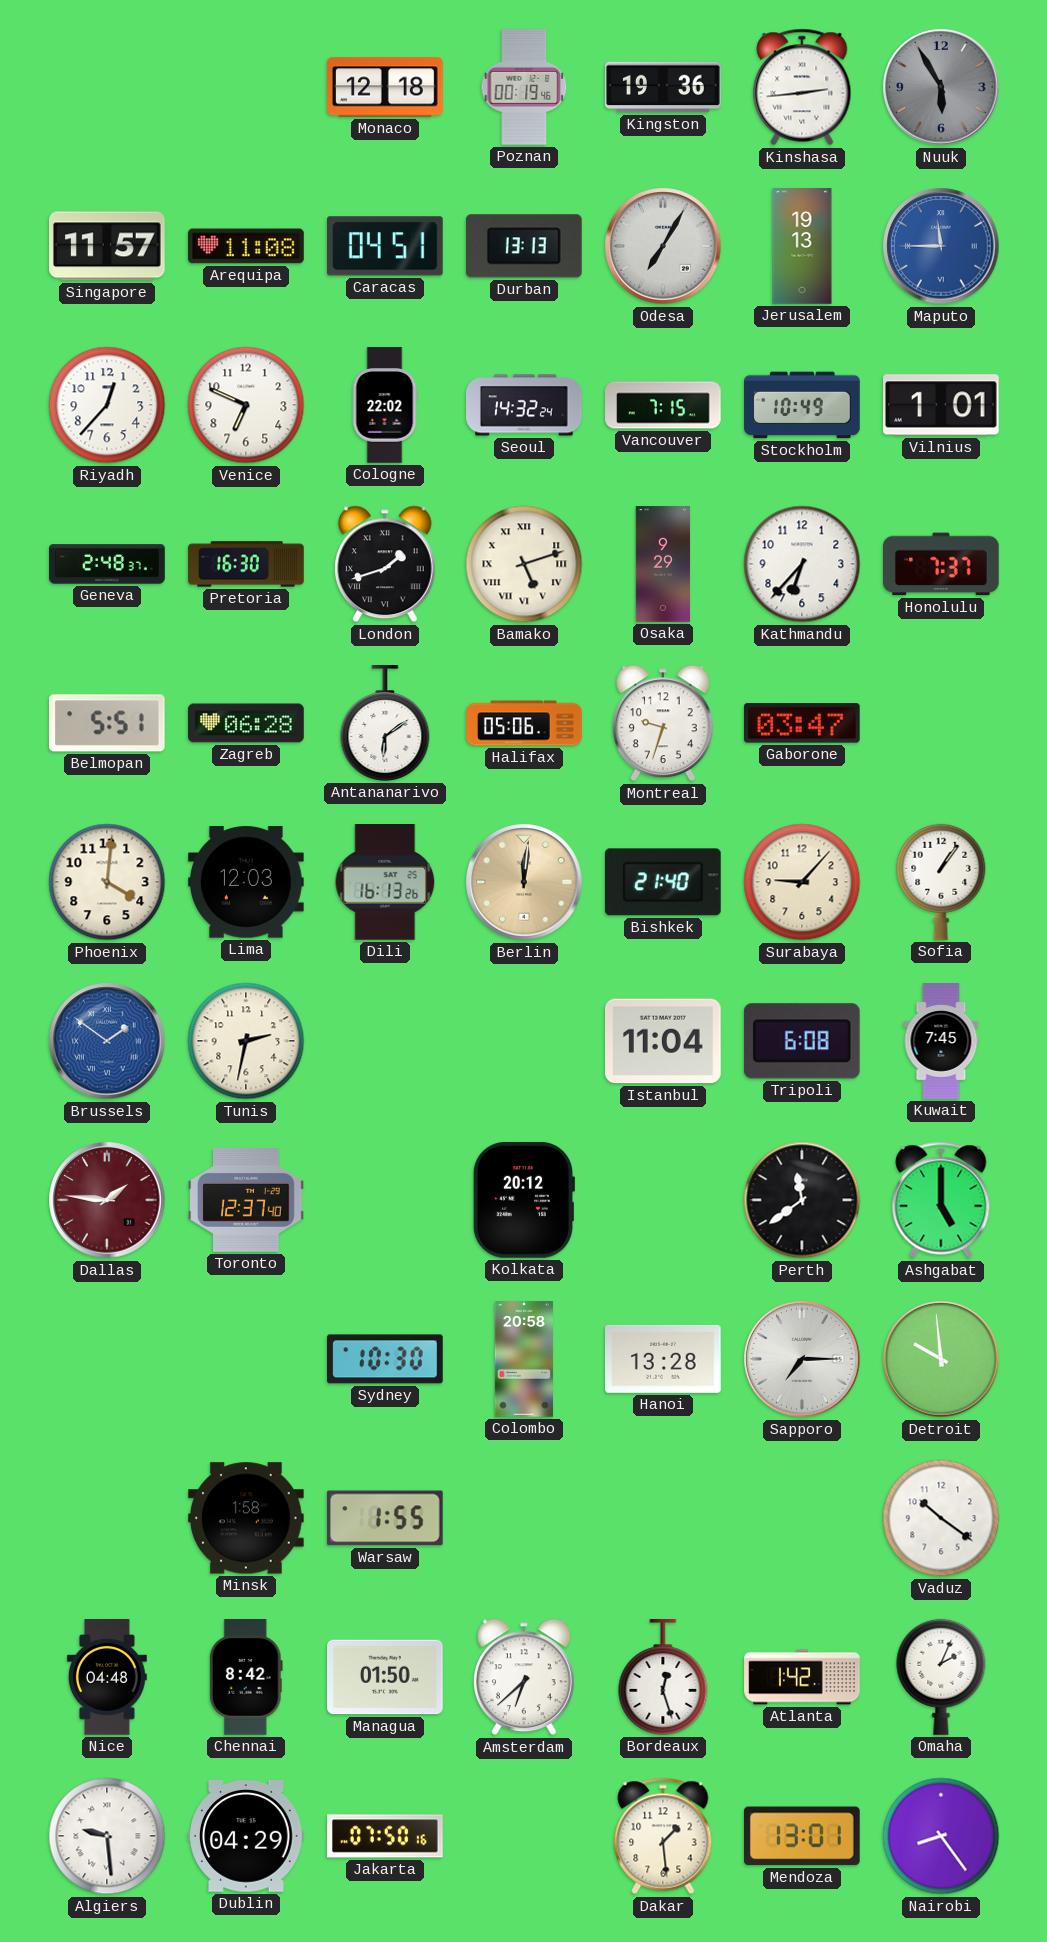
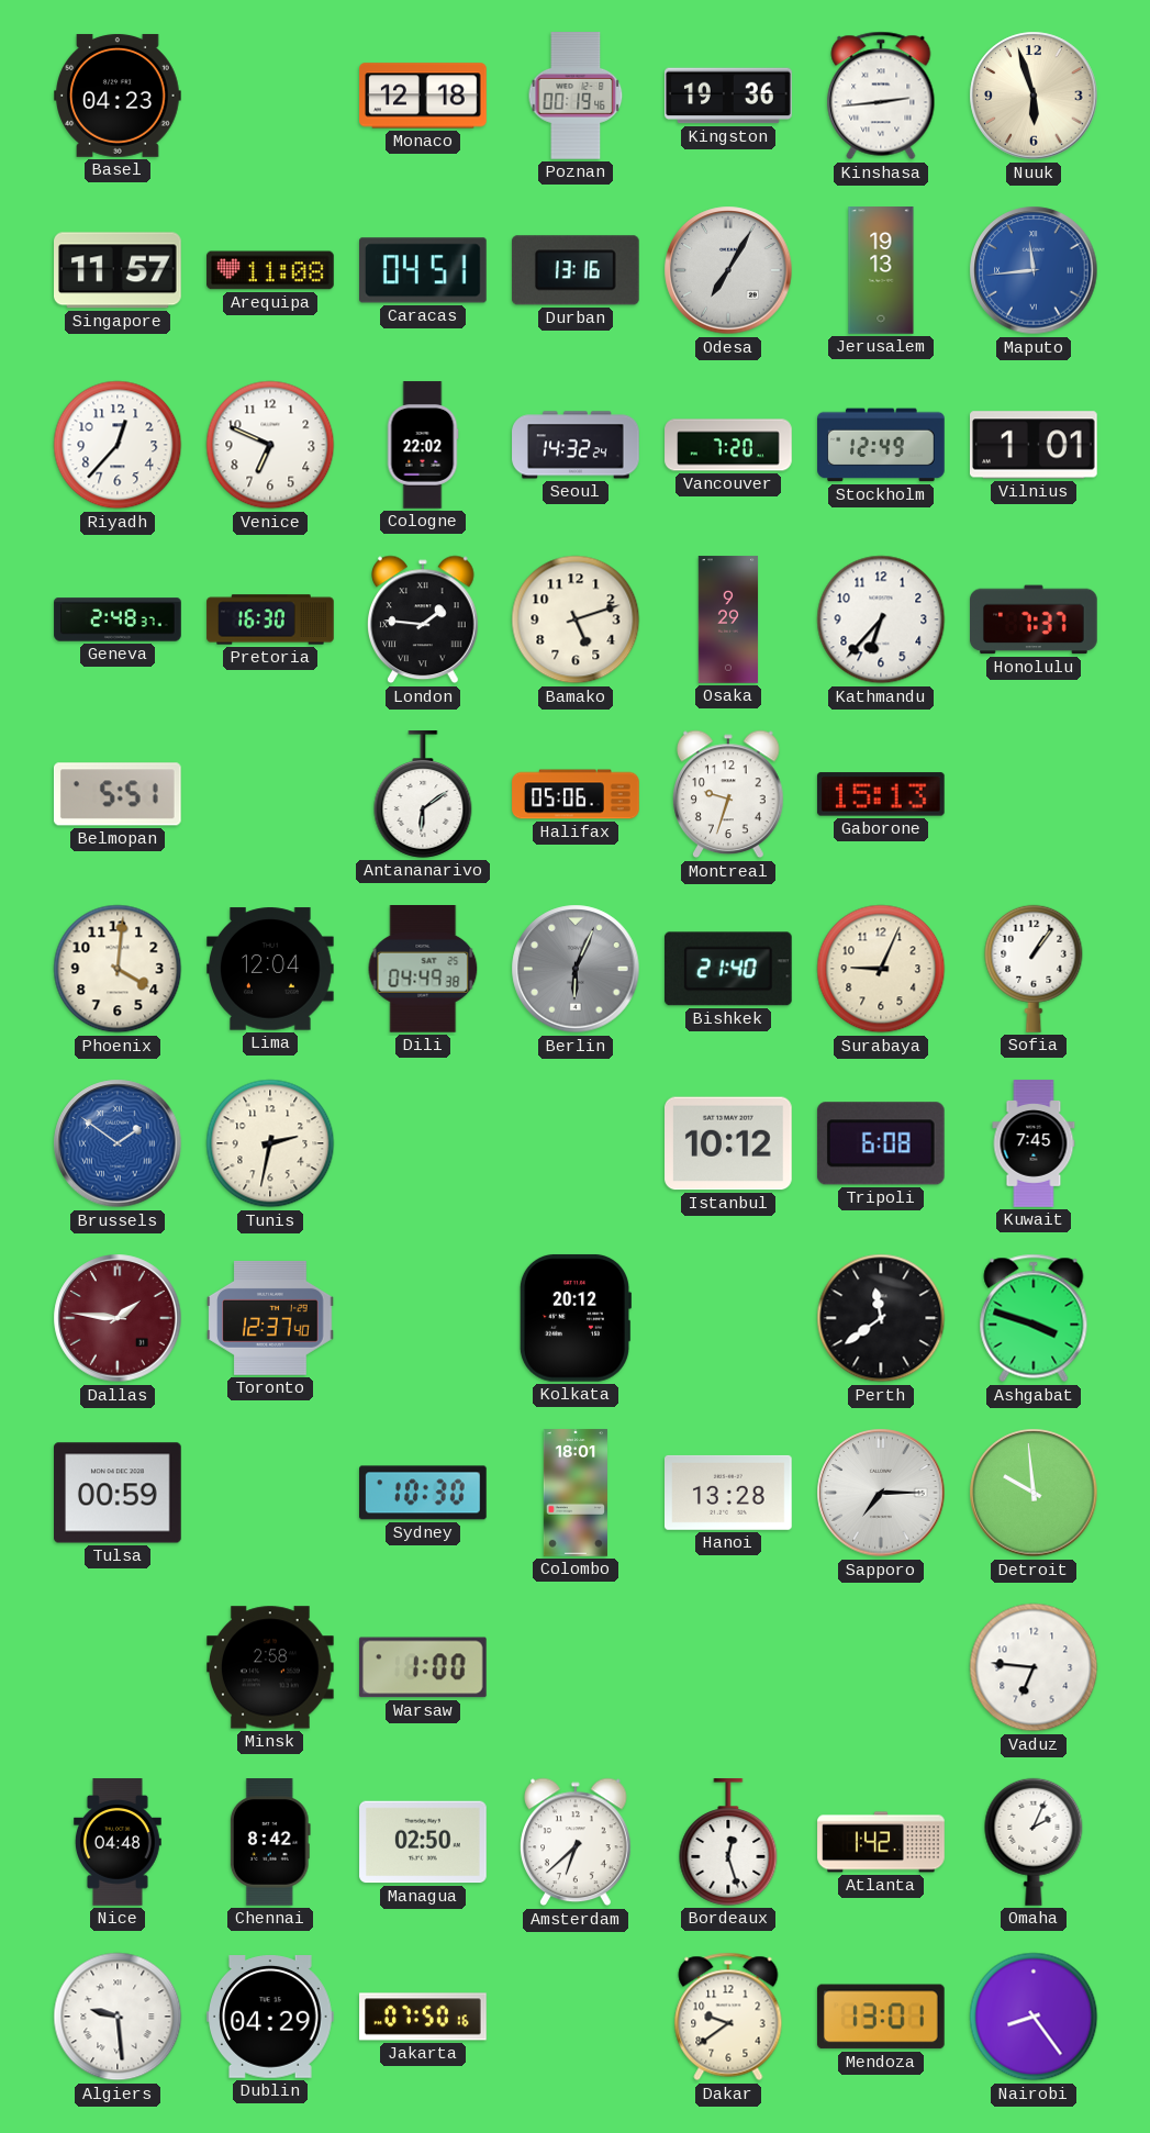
Basel: none -> 04:23
Nuuk: 5:55 -> 5:57
Nuuk dial: grey -> cream
Durban: 13:13 -> 13:16
Maputo: 11:45 -> 11:44
Vancouver: 7:15 -> 7:20
Stockholm: 10:49 -> 12:49
London: 1:42 -> 1:46
Bamako numerals: Roman -> Arabic
Zagreb: 06:28 -> none
Gaborone: 03:47 -> 15:13
Lima: 12:03 -> 12:04
Dili: 16:13 -> 04:49
Berlin: 12:01 -> 6:04
Berlin dial: champagne -> grey
Surabaya: 9:07 -> 9:04
Istanbul: 11:04 -> 10:12
Ashgabat: 5:00 -> 3:48
Tulsa: none -> 00:59
Colombo: 20:58 -> 18:01
Minsk: 1:58 -> 2:58
Warsaw: 1:55 -> 1:00
Vaduz: 10:21 -> 6:46
Managua: 01:50 -> 02:50
Dakar: 1:29 -> 9:39
